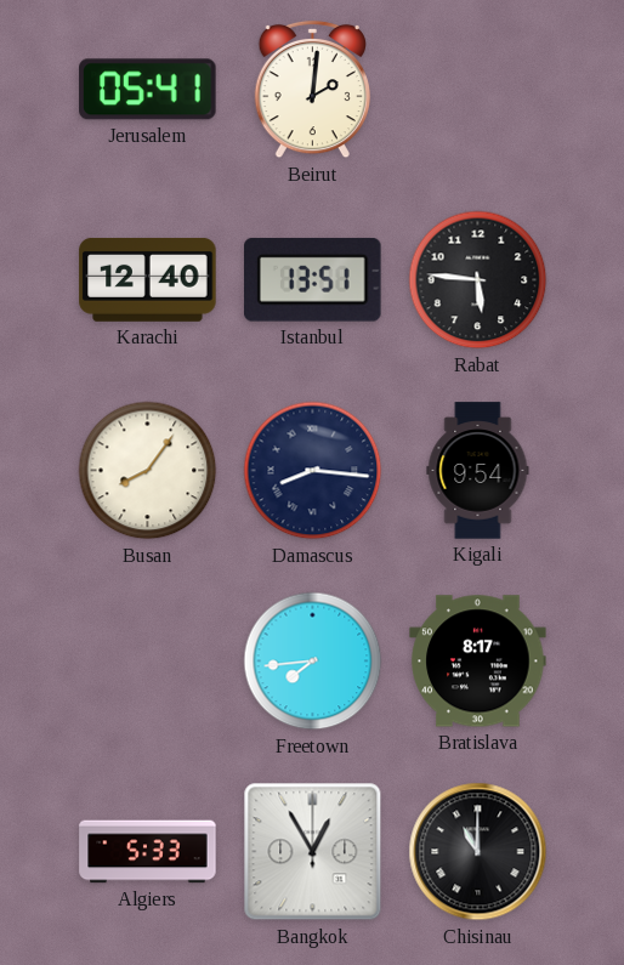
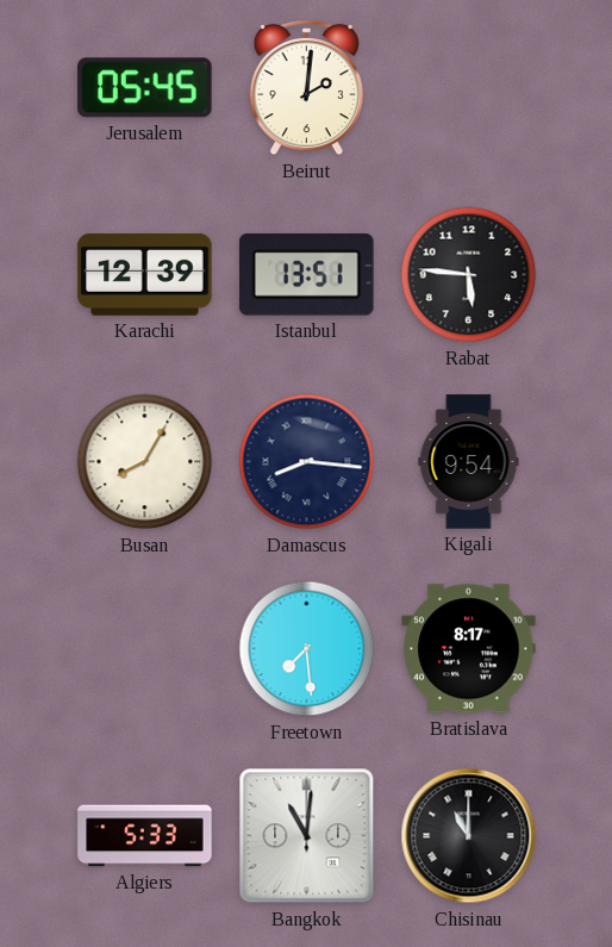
Jerusalem: 05:41 -> 05:45
Karachi: 12:40 -> 12:39
Busan: 8:06 -> 8:05
Freetown: 7:44 -> 7:29
Bangkok: 12:55 -> 11:01
